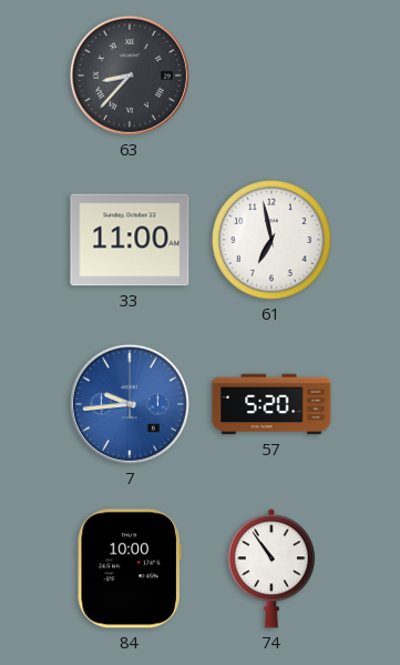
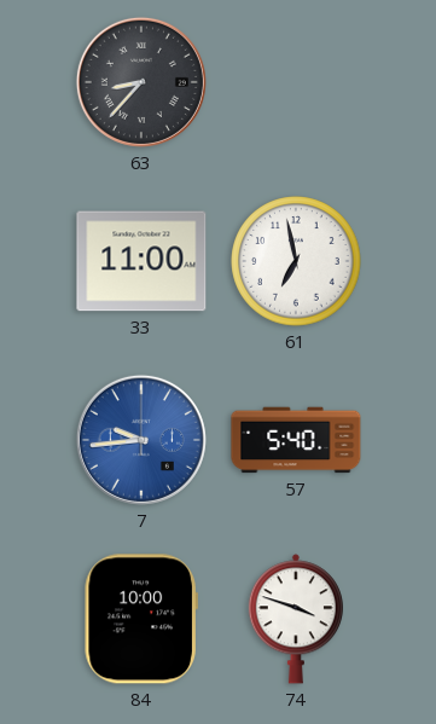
57: 5:20 -> 5:40
74: 10:54 -> 3:48
